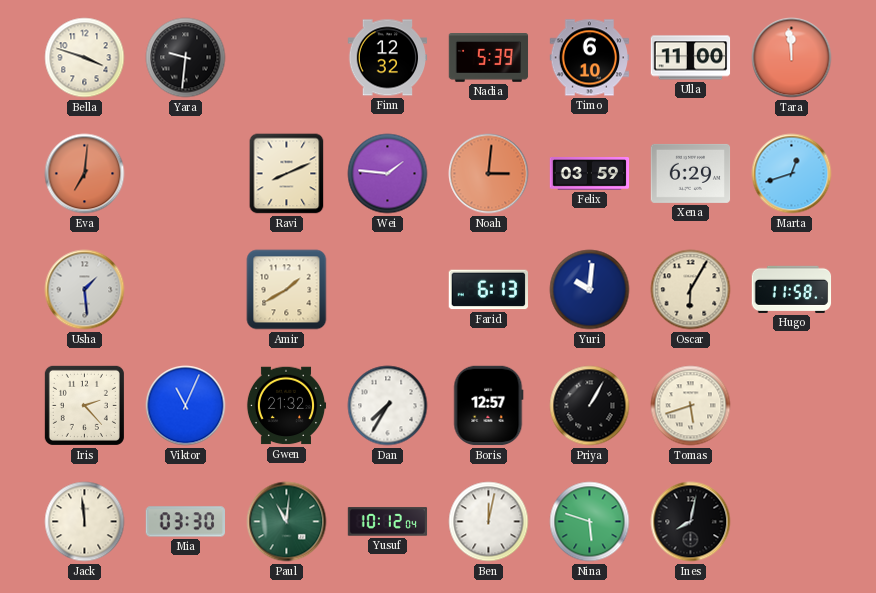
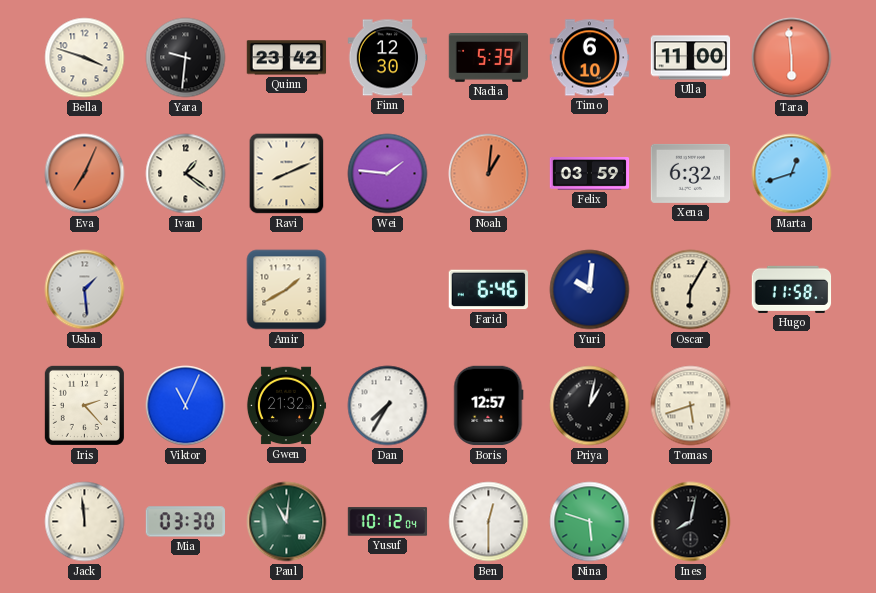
Quinn: none -> 23:42
Finn: 12:32 -> 12:30
Tara: 11:59 -> 5:59
Eva: 7:01 -> 7:04
Ivan: none -> 1:21
Noah: 3:01 -> 1:01
Xena: 6:29 -> 6:32
Farid: 6:13 -> 6:46
Priya: 1:05 -> 1:02
Ben: 12:02 -> 12:30
